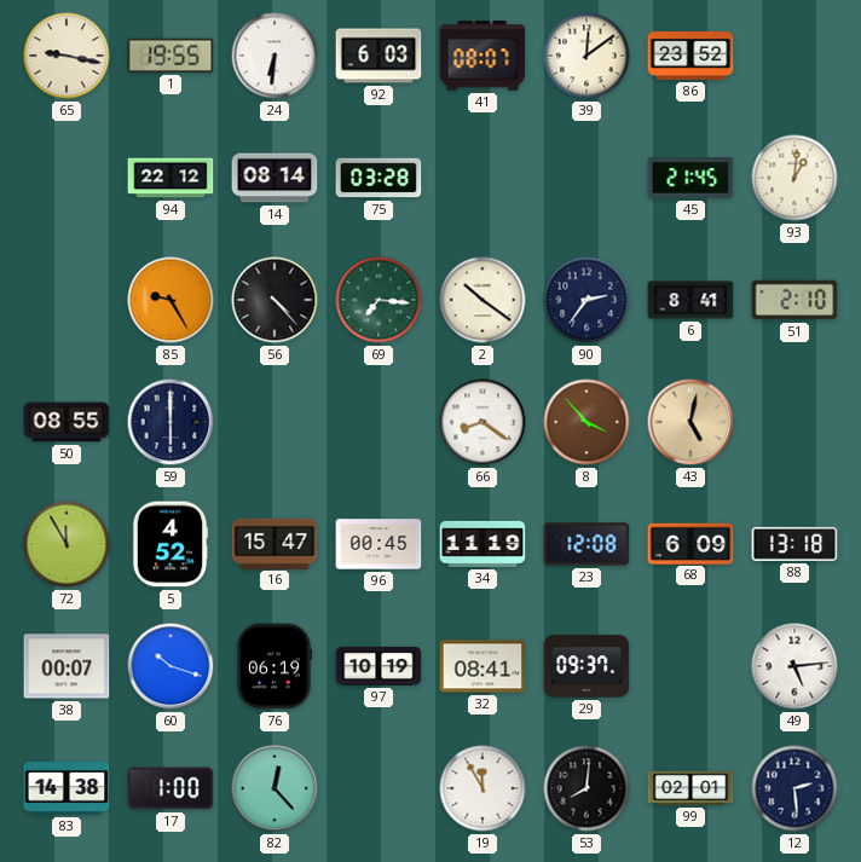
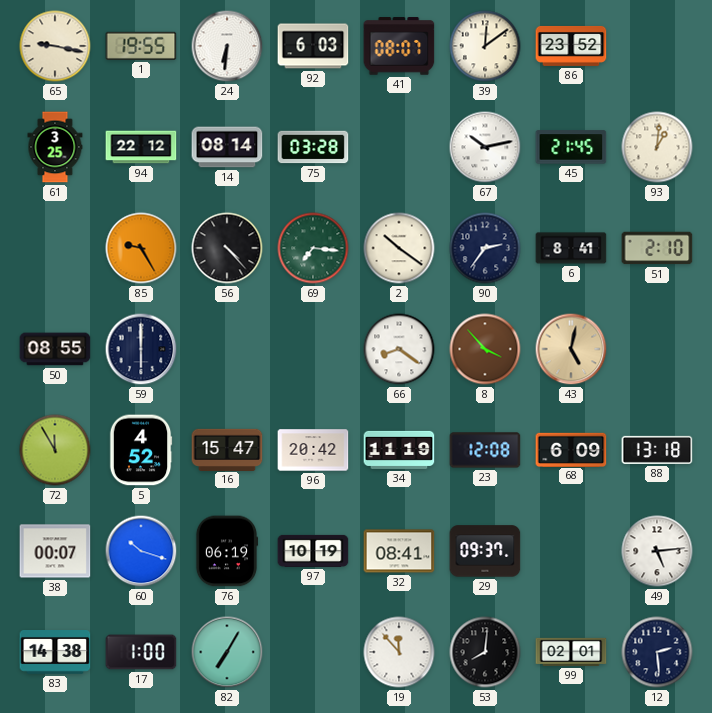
61: none -> 3:25
67: none -> 10:13
96: 00:45 -> 20:42
82: 12:23 -> 7:05
19: 11:55 -> 11:53
